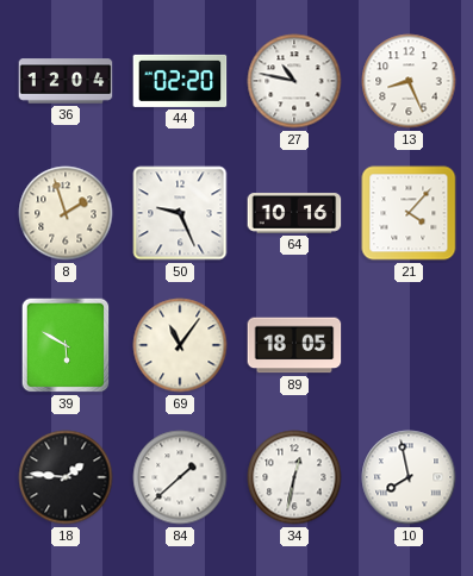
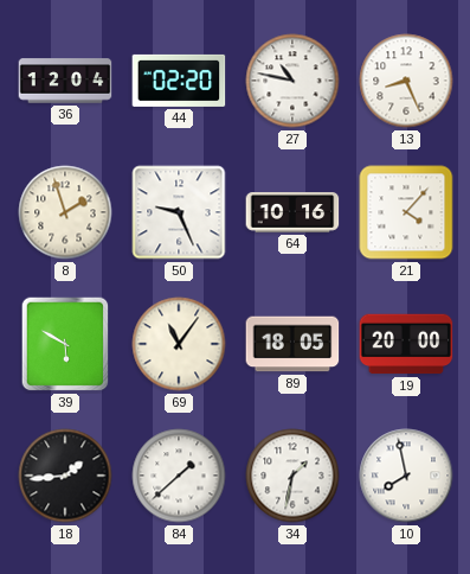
19: none -> 20:00
18: 1:46 -> 1:44
34: 12:32 -> 1:32
